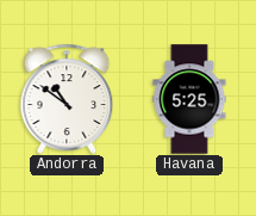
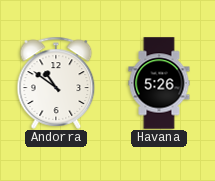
Havana: 5:25 -> 5:26
